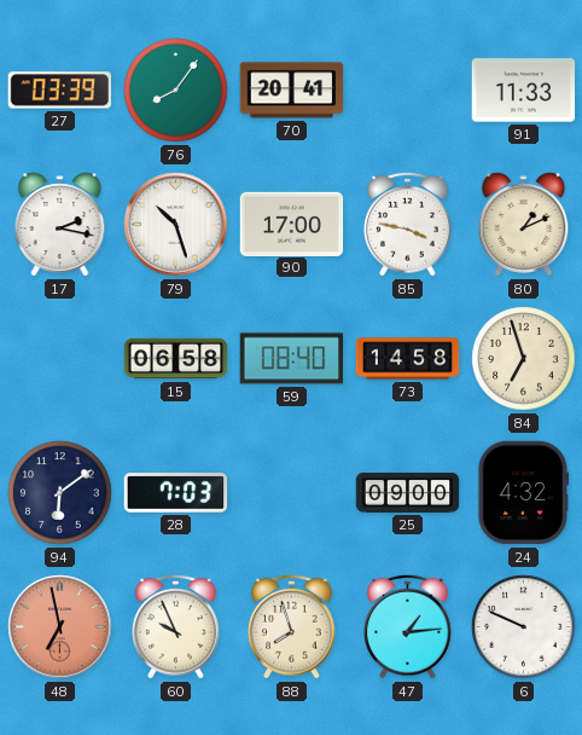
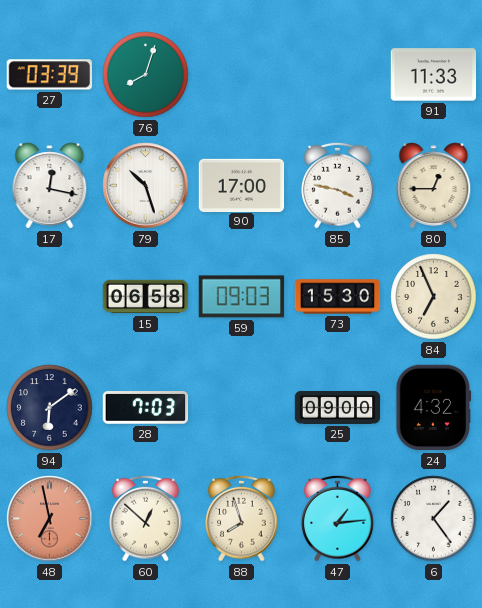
76: 8:06 -> 8:03
70: 20:41 -> none
17: 2:17 -> 12:17
80: 1:11 -> 12:45
59: 08:40 -> 09:03
73: 14:58 -> 15:30
84: 6:57 -> 6:56
60: 9:56 -> 12:52
6: 9:49 -> 1:24
